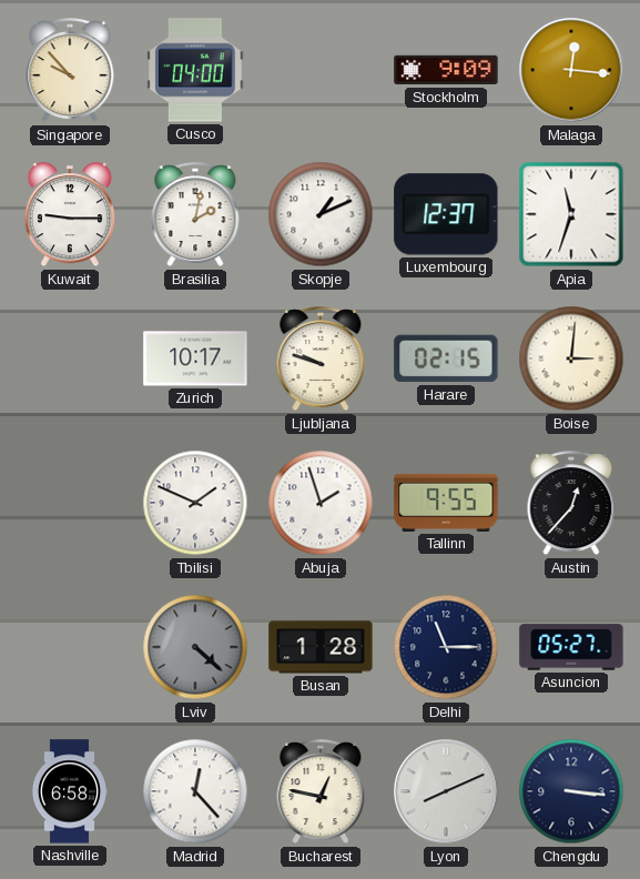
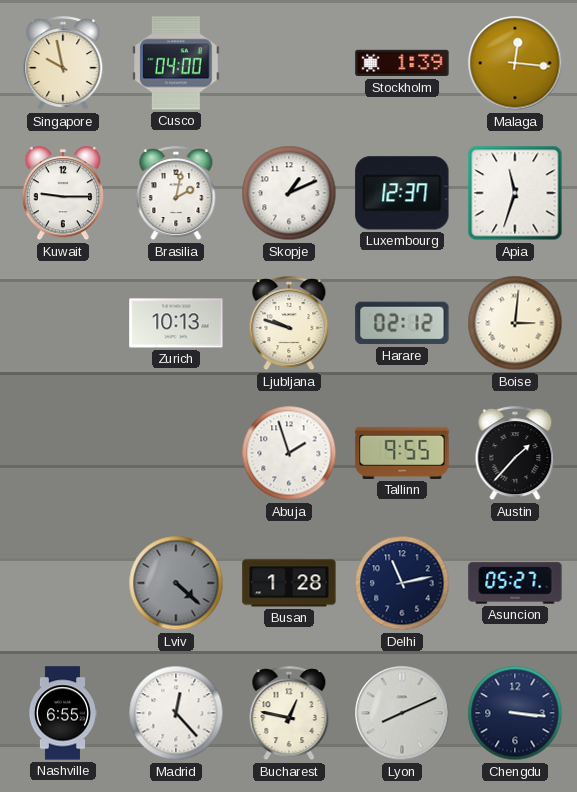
Singapore: 9:53 -> 9:58
Stockholm: 9:09 -> 1:39
Zurich: 10:17 -> 10:13
Harare: 02:15 -> 02:12
Tbilisi: 1:49 -> none
Austin: 12:37 -> 1:37
Delhi: 11:15 -> 11:13
Nashville: 6:58 -> 6:55
